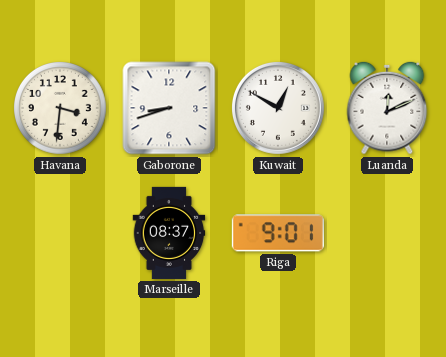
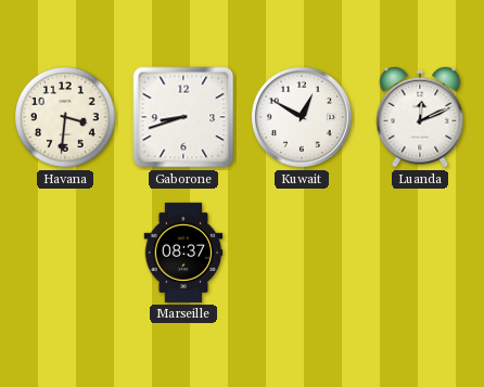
Riga: 9:01 -> none
